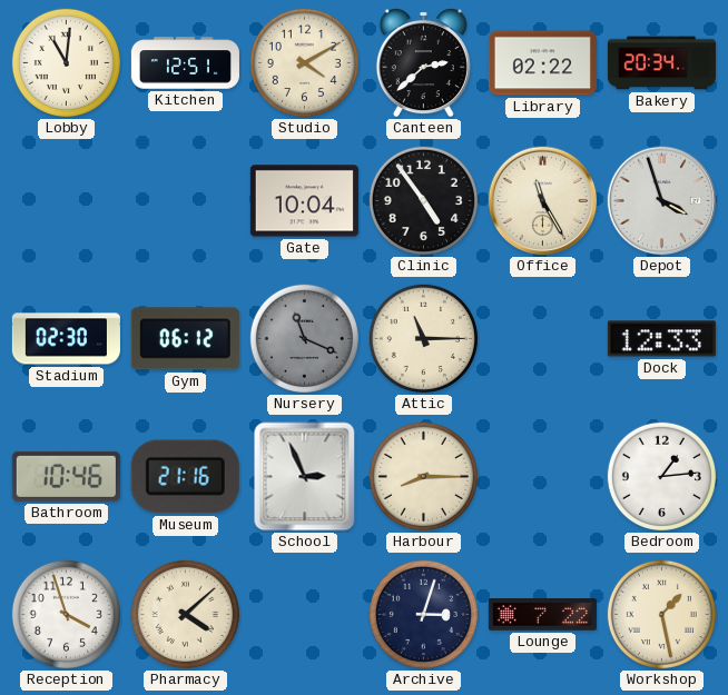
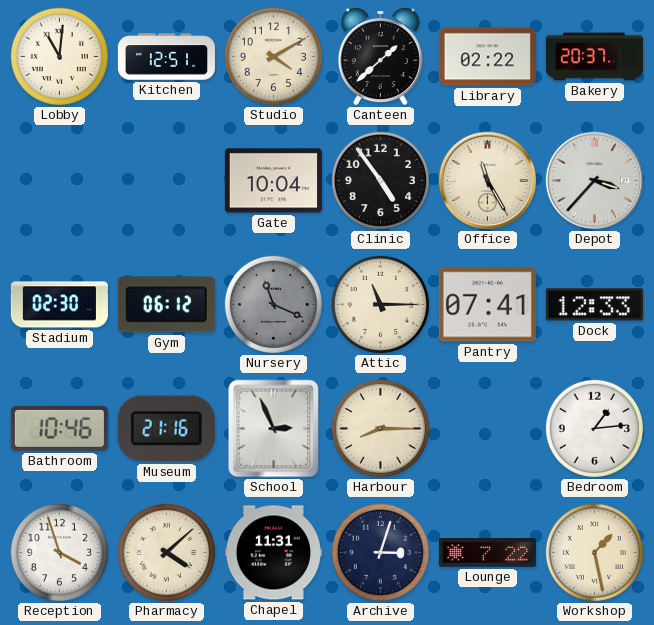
Canteen: 2:38 -> 1:38
Bakery: 20:34 -> 20:37
Depot: 3:57 -> 3:37
Pantry: none -> 07:41
Chapel: none -> 11:31
